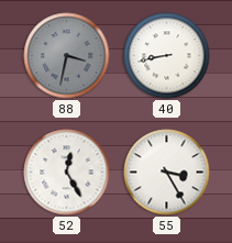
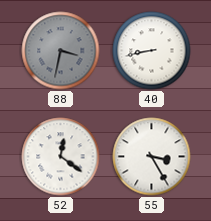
52: 12:25 -> 12:21
